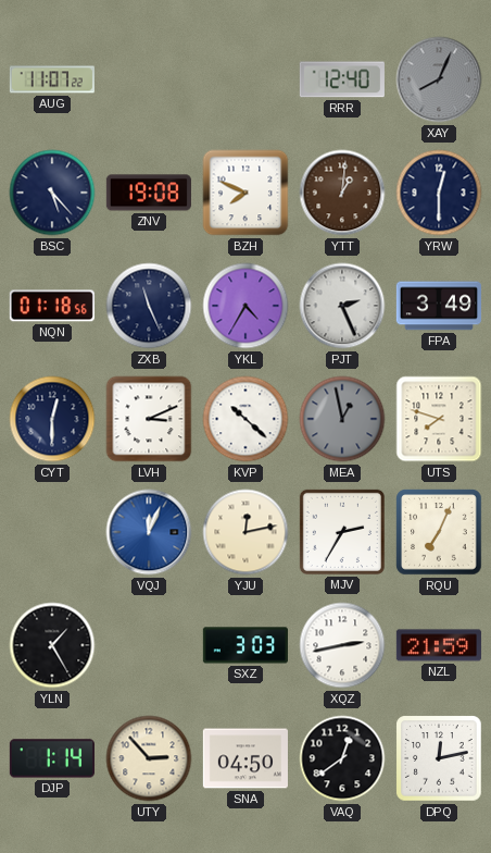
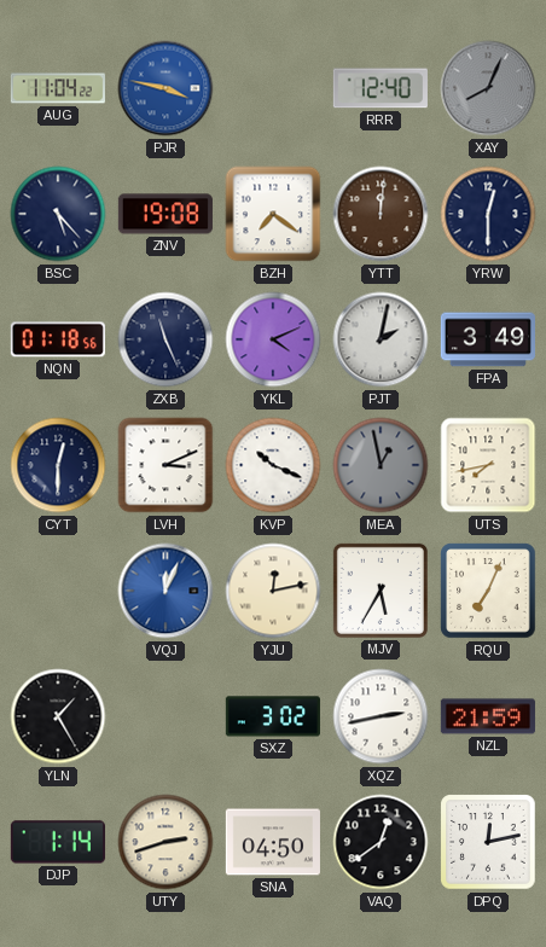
AUG: 11:07 -> 11:04
PJR: none -> 3:47
BZH: 7:49 -> 7:21
YTT: 1:01 -> 12:01
YKL: 4:35 -> 4:11
PJT: 2:26 -> 2:02
KVP: 10:22 -> 10:19
UTS: 7:48 -> 7:43
MJV: 2:35 -> 5:35
SXZ: 3:03 -> 3:02
UTY: 2:53 -> 2:42
